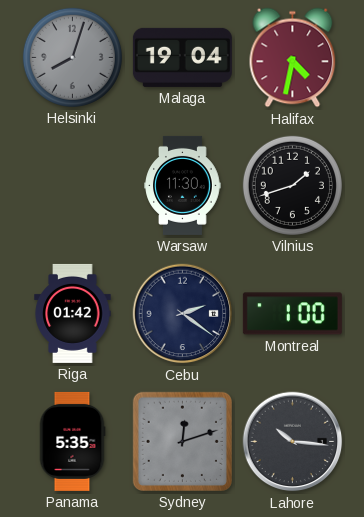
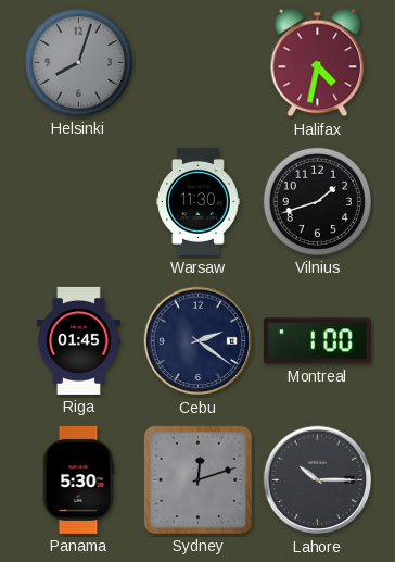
Malaga: 19:04 -> none
Riga: 01:42 -> 01:45
Panama: 5:35 -> 5:30
Lahore: 10:16 -> 10:15
